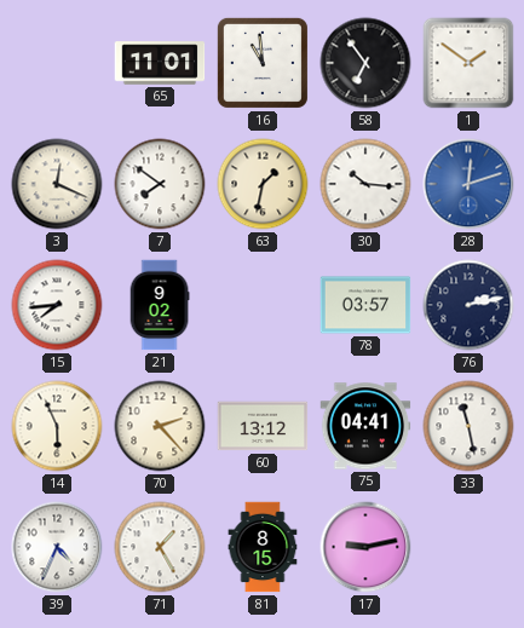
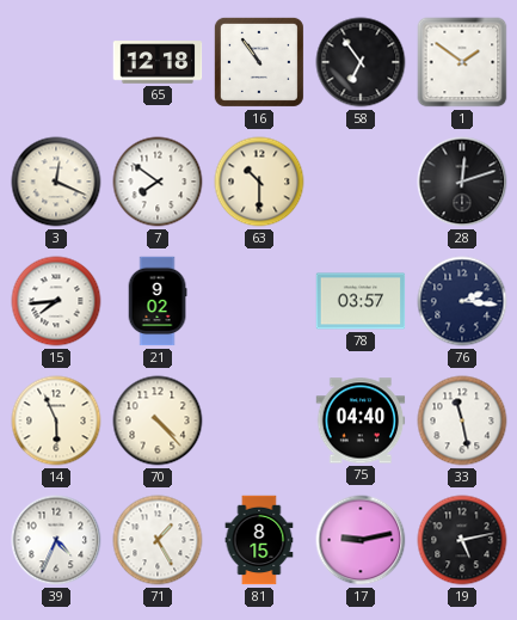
65: 11:01 -> 12:18
16: 10:59 -> 10:54
63: 1:32 -> 10:30
30: 10:16 -> none
28 dial: blue -> black
76: 2:13 -> 2:16
70: 2:23 -> 4:23
60: 13:12 -> none
75: 04:41 -> 04:40
19: none -> 5:13
